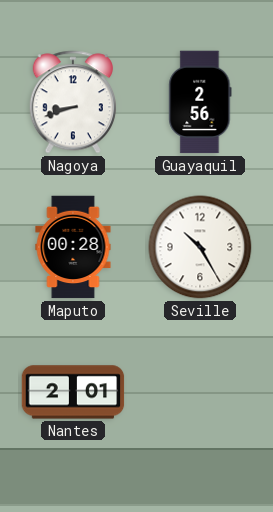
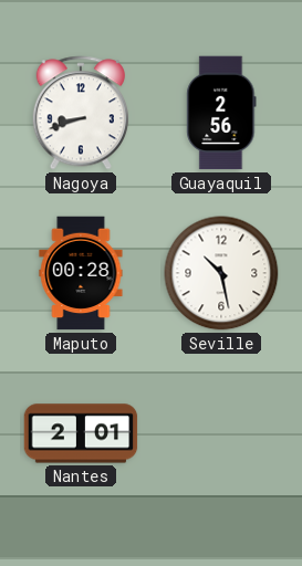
Seville: 10:25 -> 10:28
